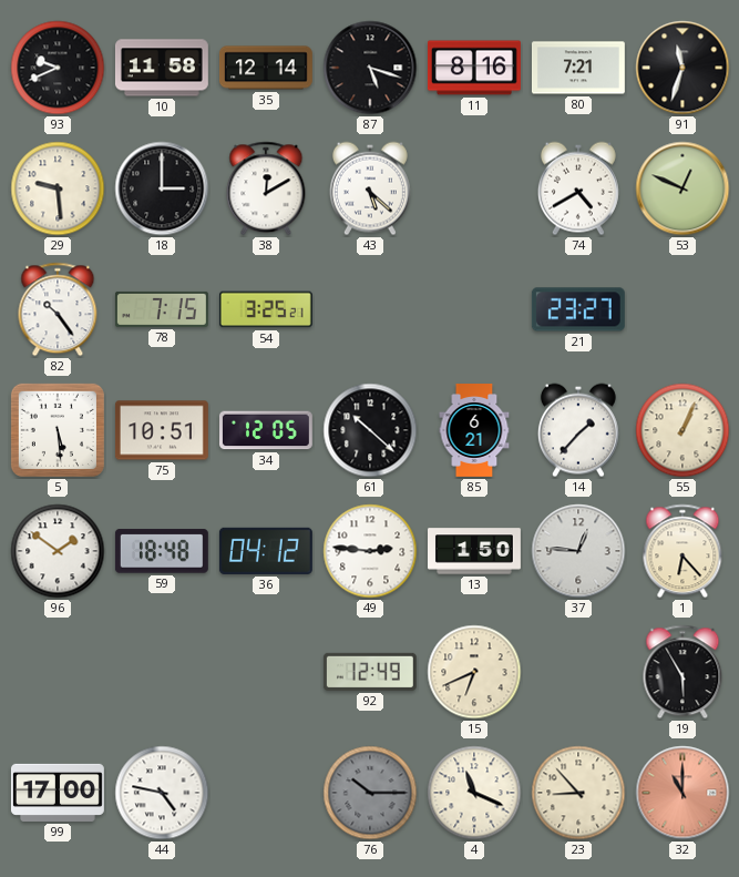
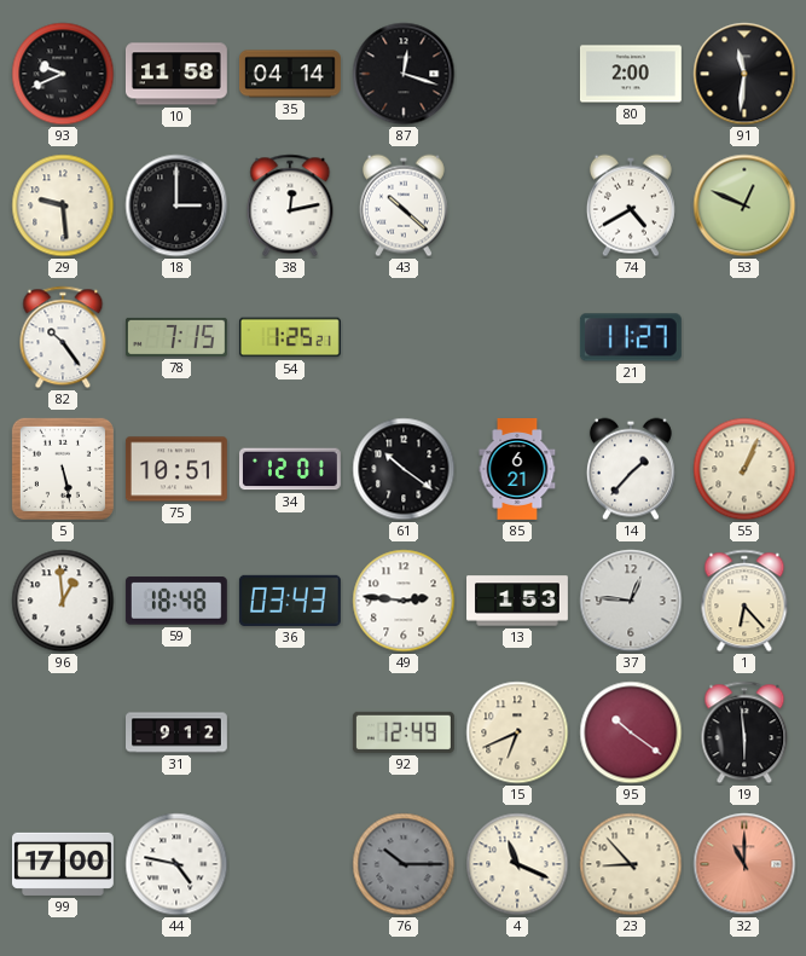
35: 12:14 -> 04:14
87: 5:18 -> 12:18
11: 8:16 -> none
80: 7:21 -> 2:00
91: 11:33 -> 11:31
38: 12:10 -> 12:13
43: 5:22 -> 10:22
54: 3:25 -> 1:25
21: 23:27 -> 11:27
5: 5:29 -> 5:28
34: 12:05 -> 12:01
61: 10:22 -> 10:21
96: 1:51 -> 12:59
36: 04:12 -> 03:43
13: 1:50 -> 1:53
31: none -> 9:12
95: none -> 10:21
19: 5:55 -> 5:59
